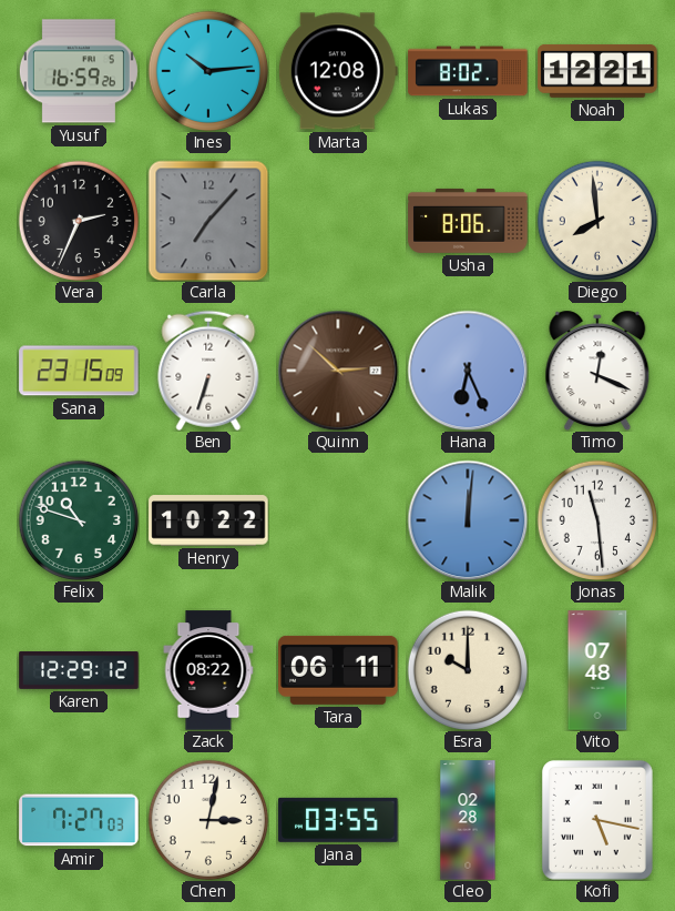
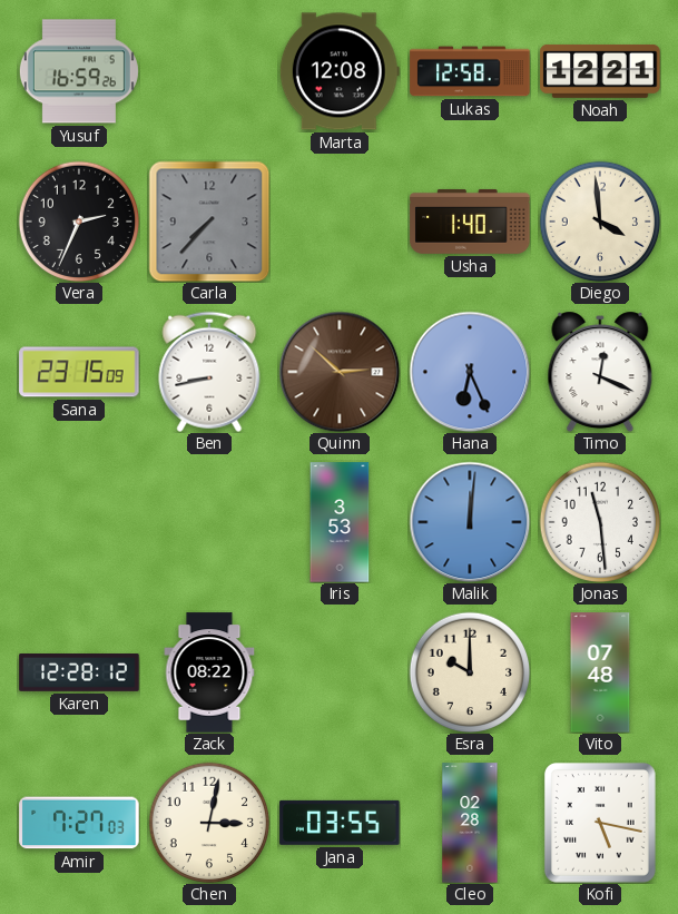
Ines: 10:14 -> none
Lukas: 8:02 -> 12:58
Carla: 7:07 -> 7:37
Usha: 8:06 -> 1:40
Diego: 7:59 -> 3:59
Ben: 6:33 -> 8:43
Felix: 10:48 -> none
Henry: 10:22 -> none
Iris: none -> 3:53
Karen: 12:29 -> 12:28
Tara: 06:11 -> none
